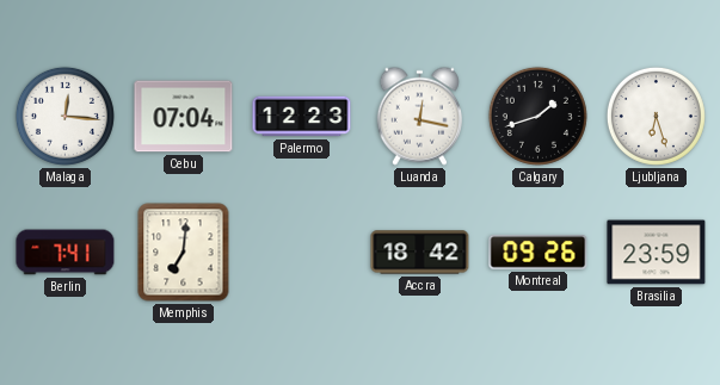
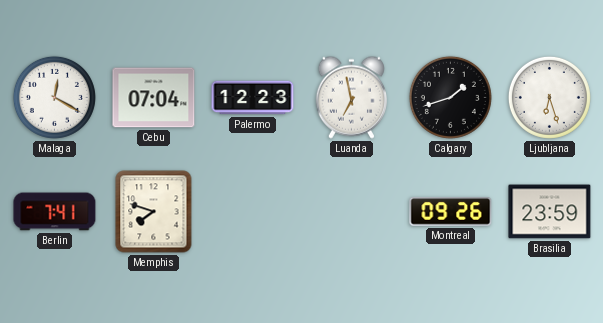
Malaga: 12:16 -> 12:20
Luanda: 12:17 -> 6:58
Memphis: 7:01 -> 7:48
Accra: 18:42 -> none
